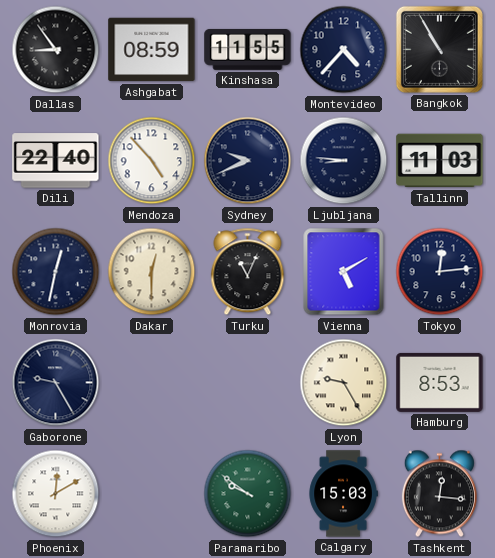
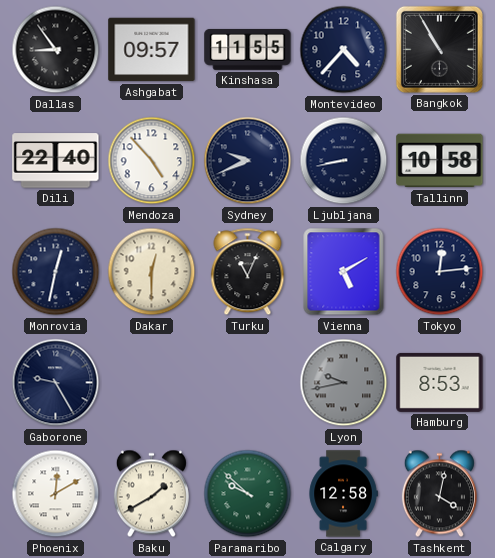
Ashgabat: 08:59 -> 09:57
Ljubljana: 8:46 -> 8:43
Tallinn: 11:03 -> 10:58
Lyon: 9:25 -> 9:43
Lyon dial: cream -> grey
Baku: none -> 1:40
Paramaribo: 9:51 -> 9:52
Calgary: 15:03 -> 12:58
Tashkent: 12:16 -> 4:02
